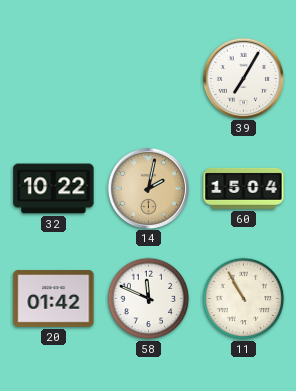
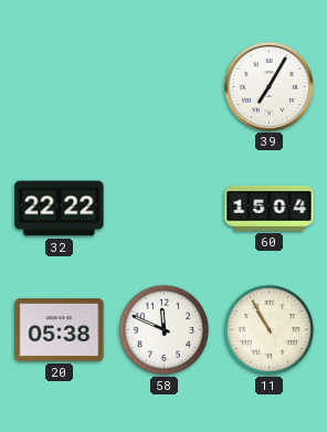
32: 10:22 -> 22:22
14: 2:02 -> none
20: 01:42 -> 05:38
